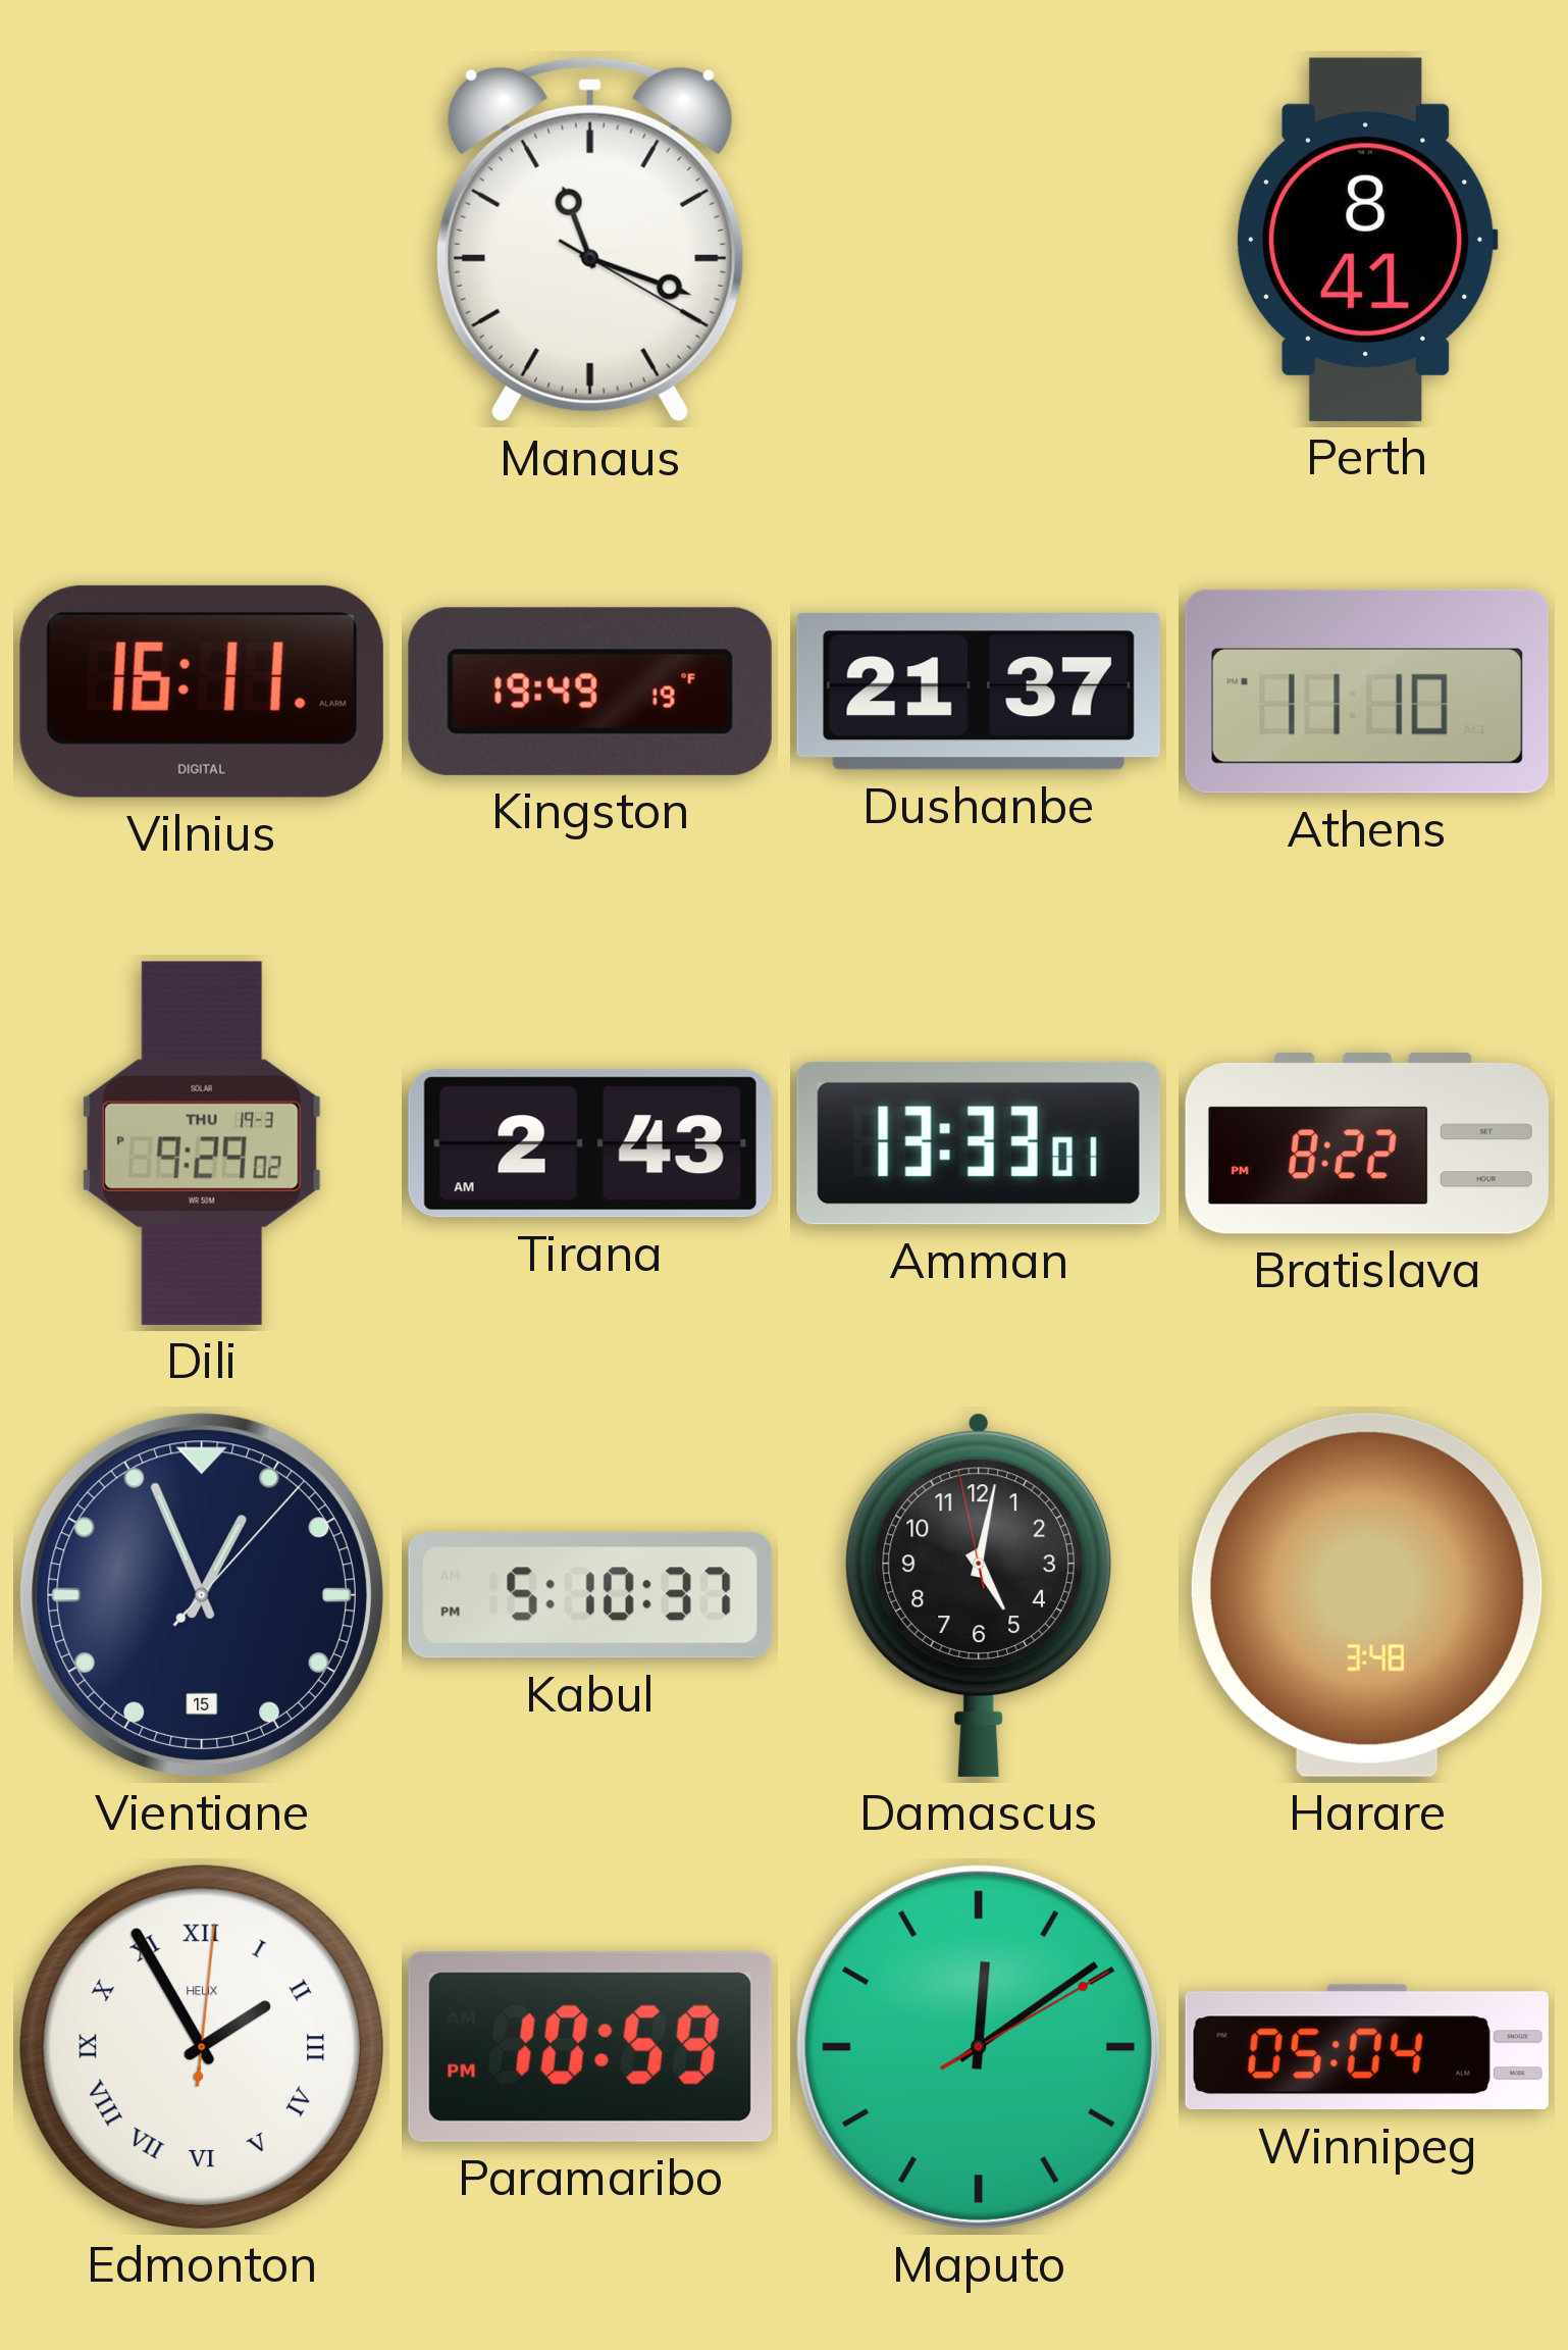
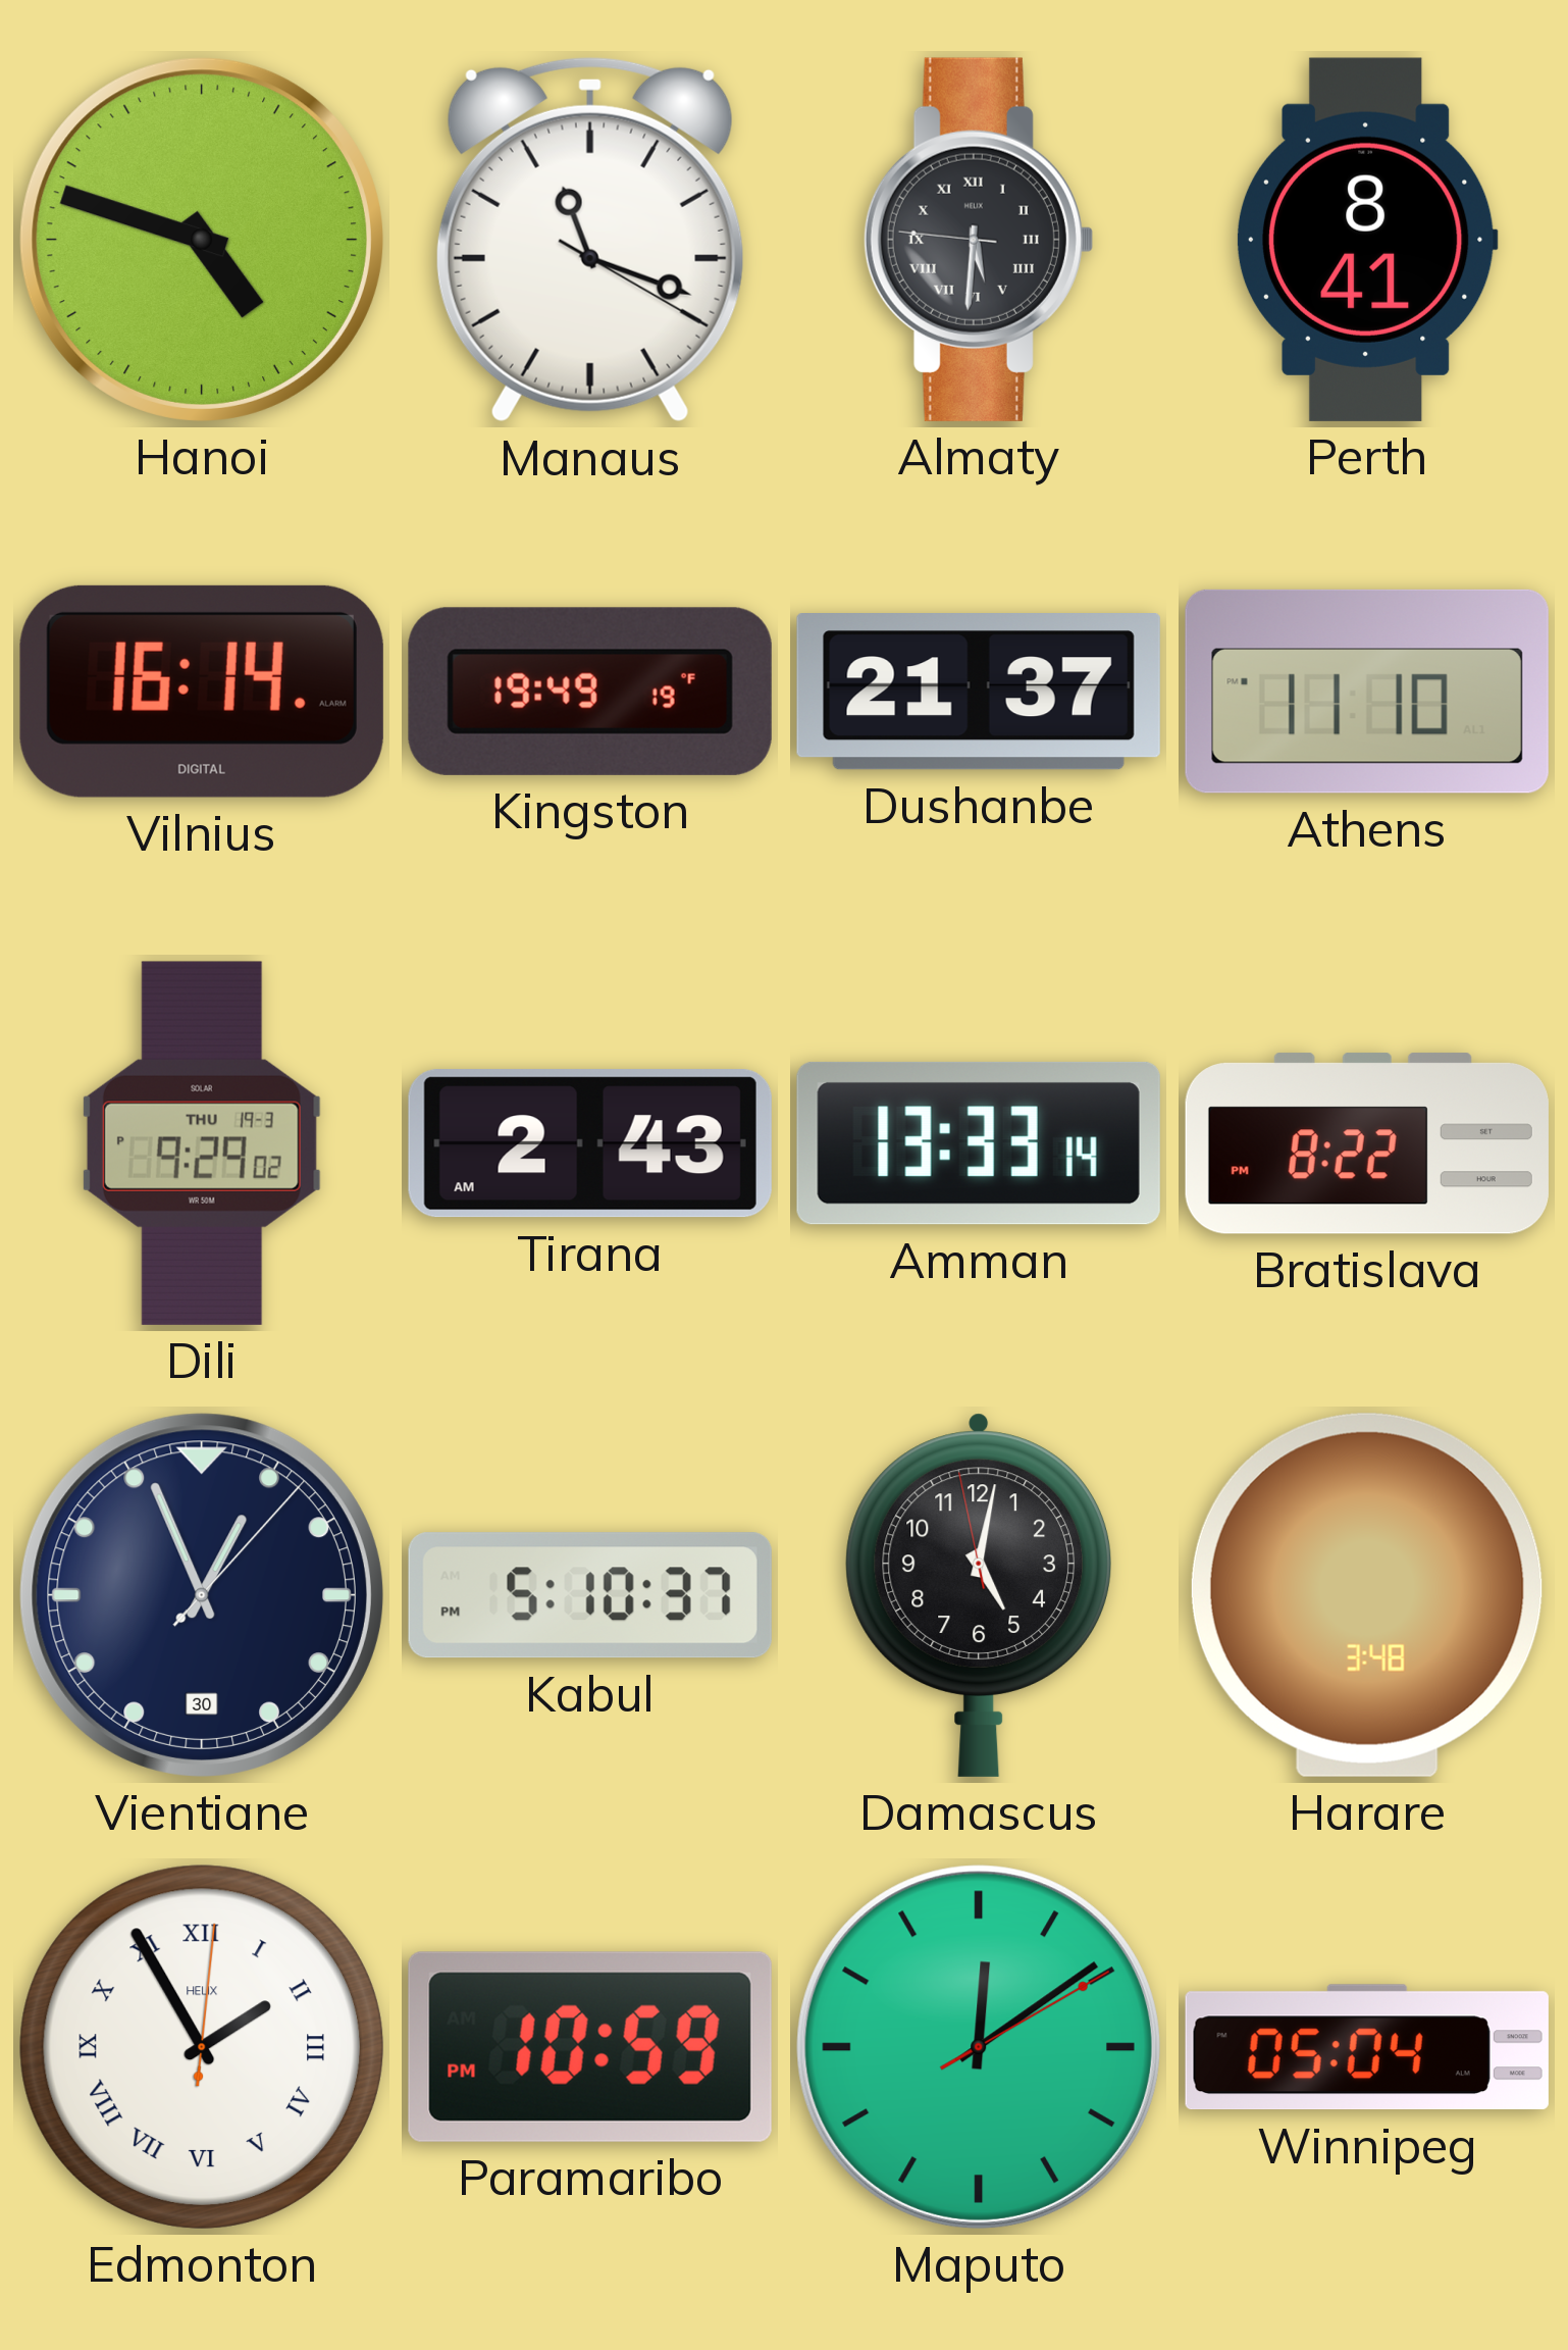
Hanoi: none -> 4:48
Almaty: none -> 5:30
Vilnius: 16:11 -> 16:14
Amman: 13:33:01 -> 13:33:14
Vientiane date: 15 -> 30
